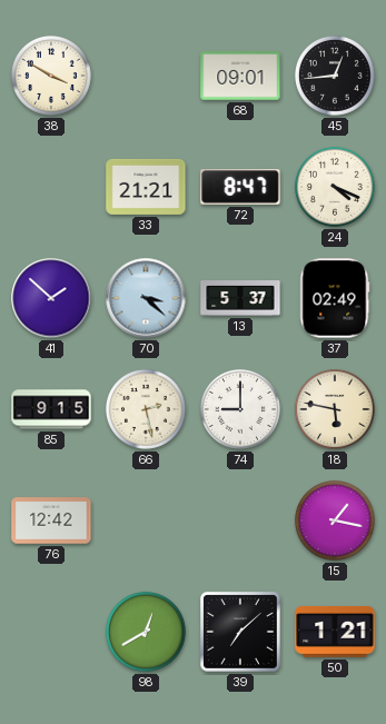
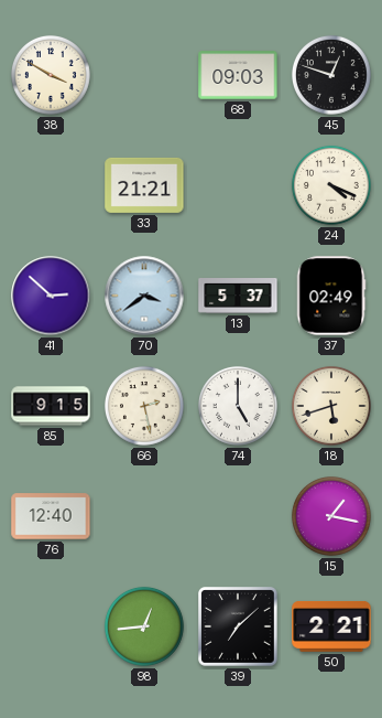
68: 09:01 -> 09:03
45: 12:44 -> 12:48
72: 8:47 -> none
41: 1:52 -> 2:52
70: 3:22 -> 3:39
74: 9:00 -> 5:00
18: 5:47 -> 5:42
76: 12:42 -> 12:40
98: 12:40 -> 12:44
50: 1:21 -> 2:21
